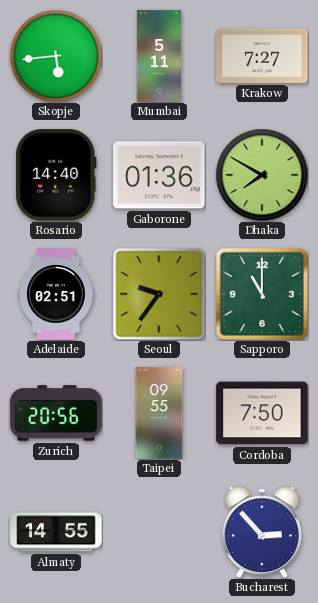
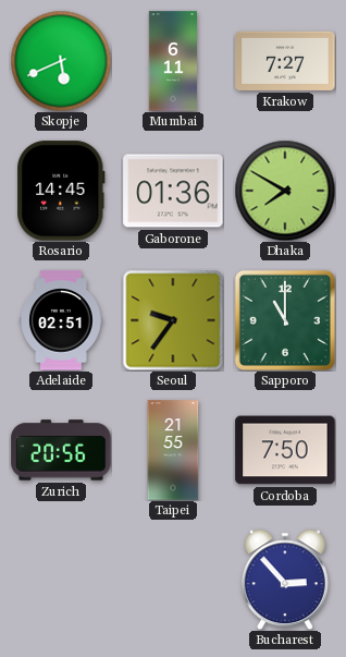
Skopje: 5:44 -> 5:41
Mumbai: 5:11 -> 6:11
Rosario: 14:40 -> 14:45
Taipei: 09:55 -> 21:55
Almaty: 14:55 -> none
